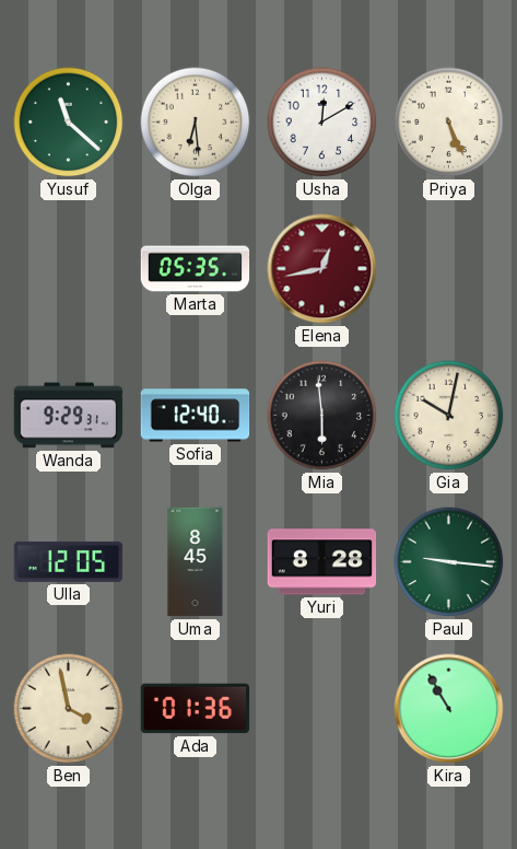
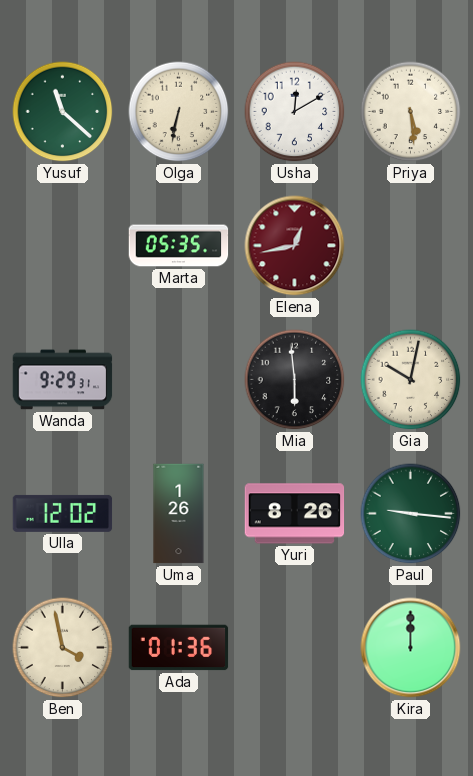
Olga: 6:29 -> 6:32
Priya: 5:26 -> 5:29
Sofia: 12:40 -> none
Ulla: 12:05 -> 12:02
Uma: 8:45 -> 1:26
Yuri: 8:28 -> 8:26
Kira: 10:55 -> 12:00
